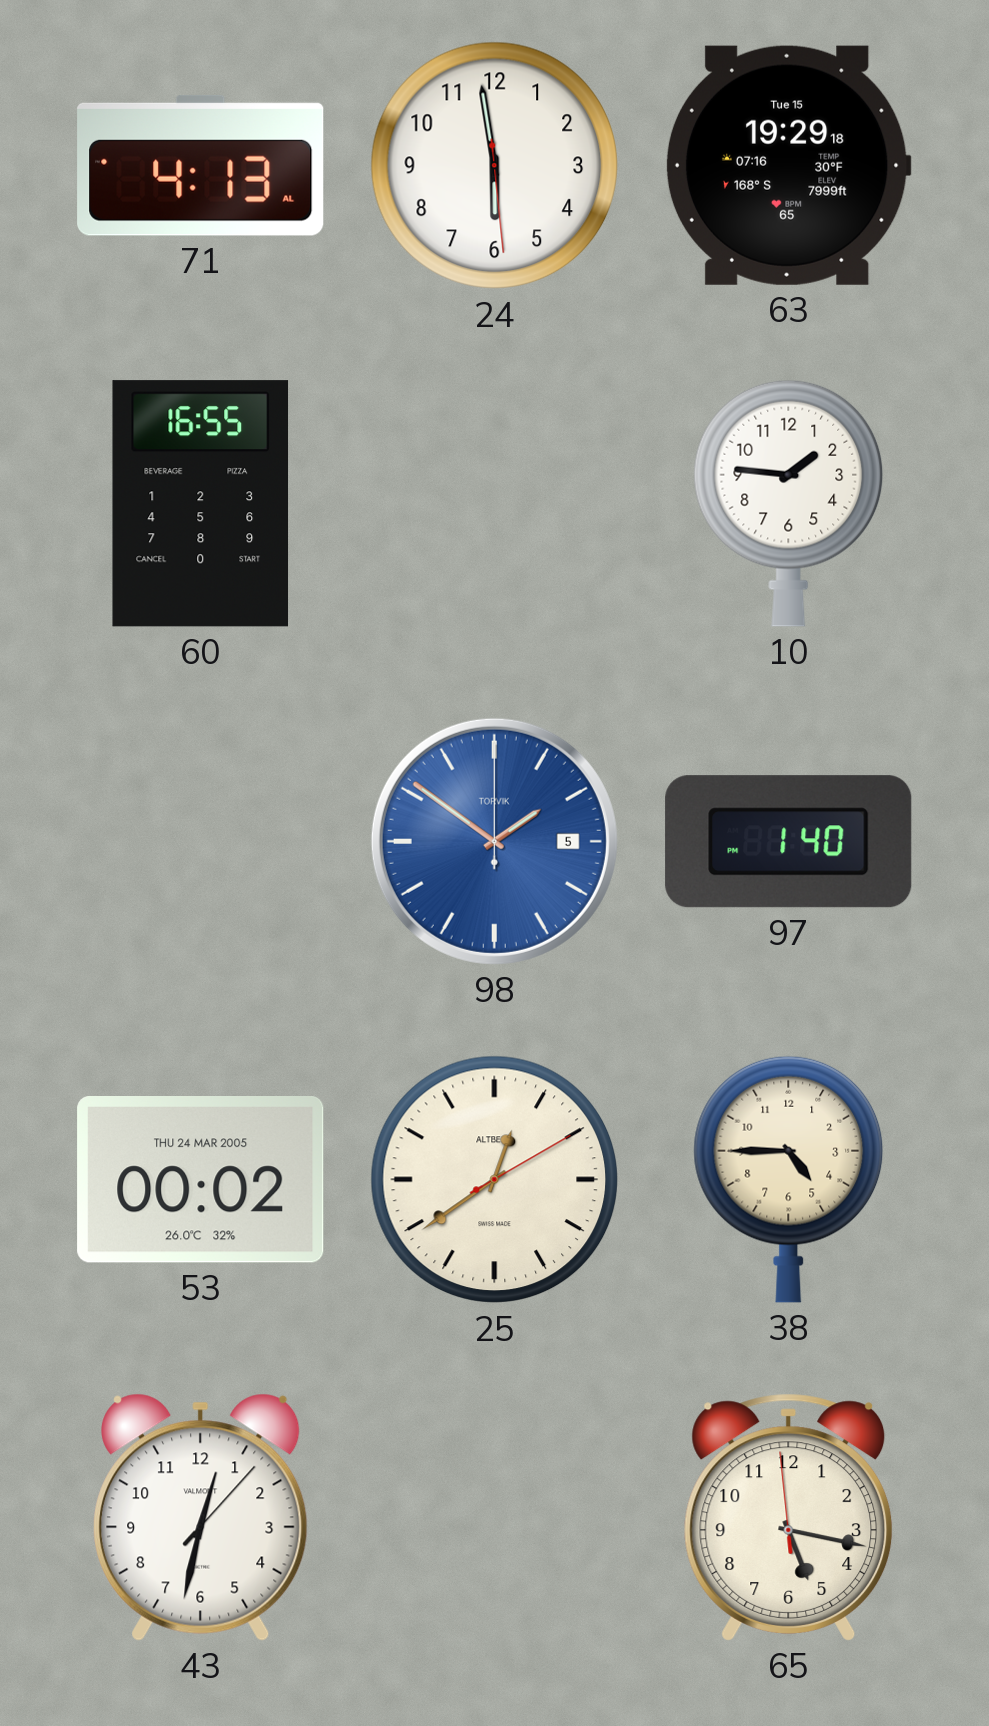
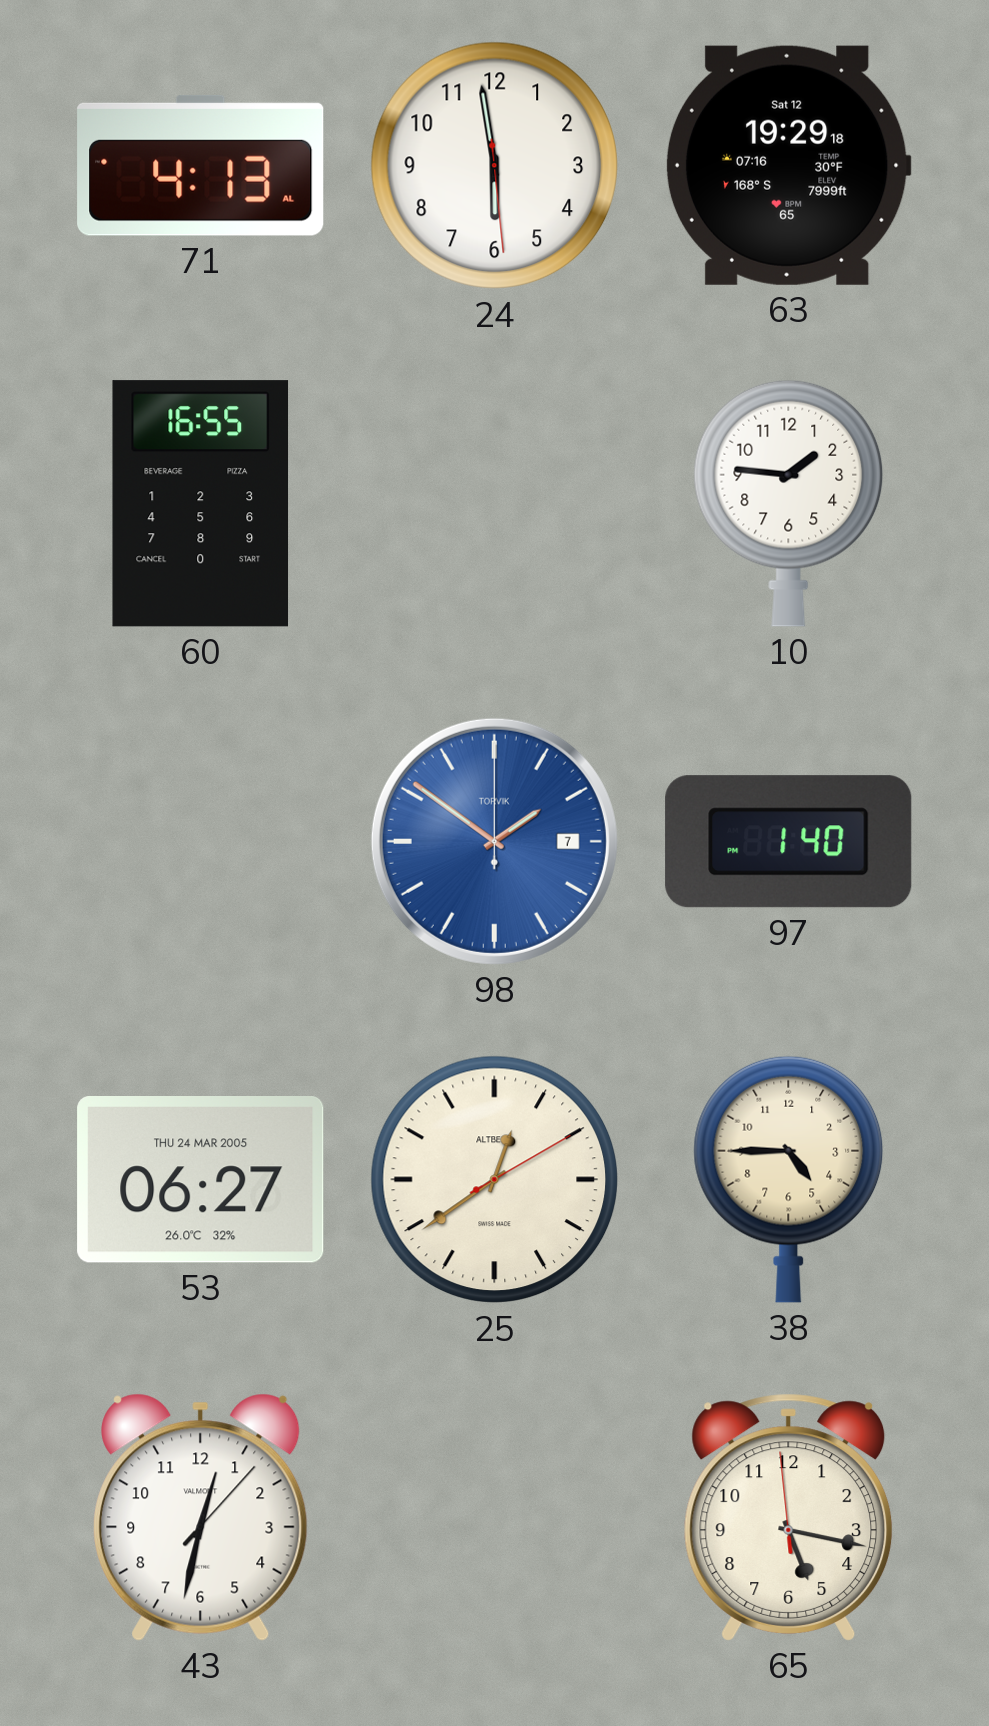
63 date: Tue 15 -> Sat 12
98 date: 5 -> 7
53: 00:02 -> 06:27
